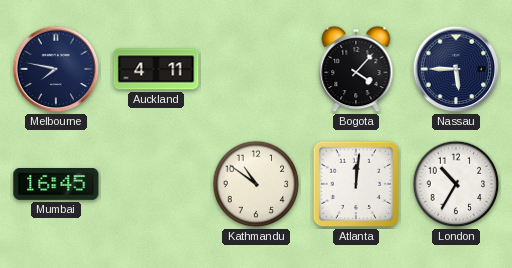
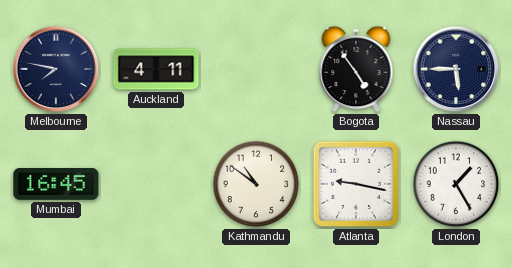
Bogota: 4:07 -> 4:54
Atlanta: 12:01 -> 9:17
London: 10:35 -> 1:25
